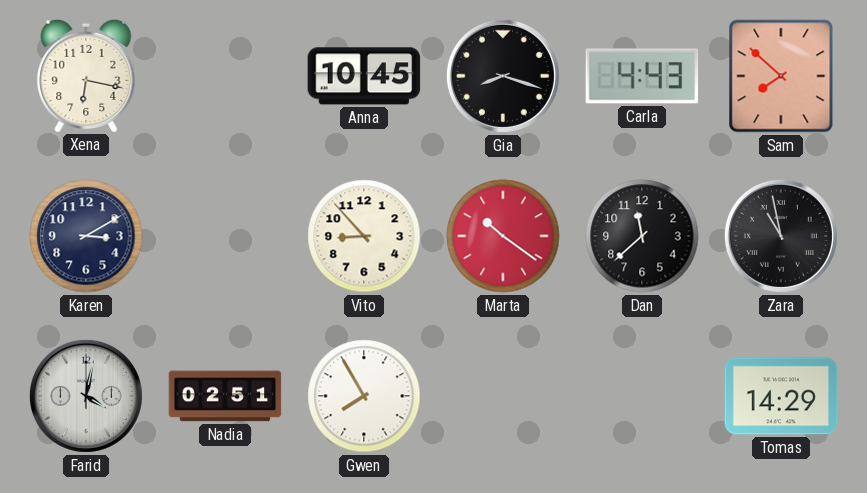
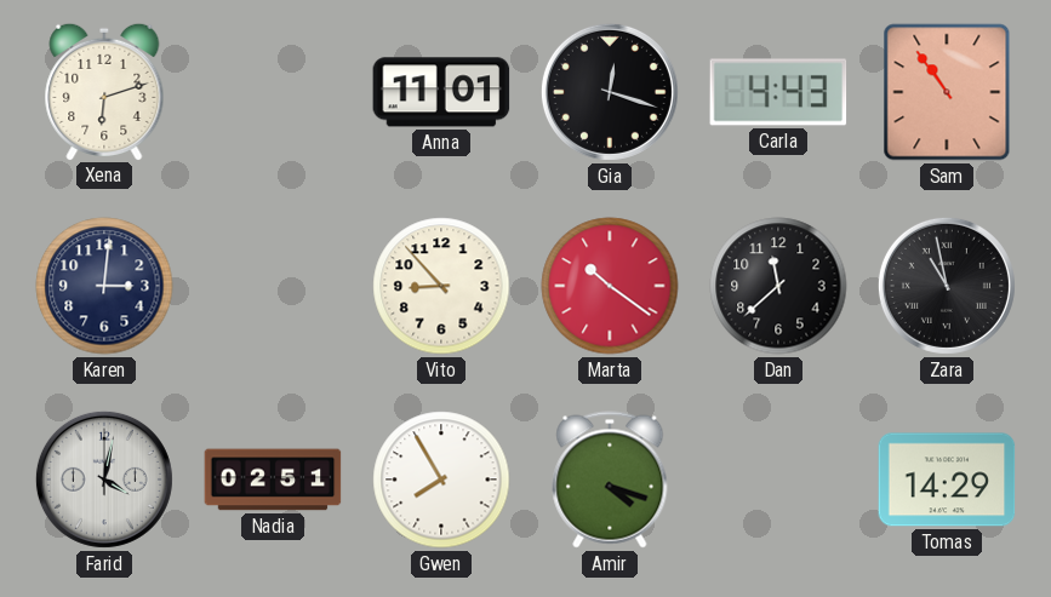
Xena: 6:17 -> 6:12
Anna: 10:45 -> 11:01
Gia: 8:18 -> 12:18
Sam: 7:52 -> 10:54
Karen: 3:10 -> 3:01
Amir: none -> 4:18
